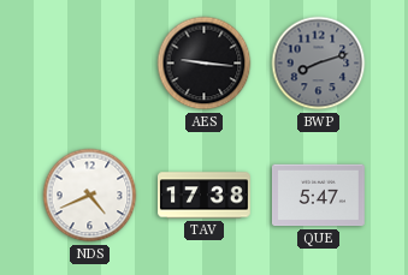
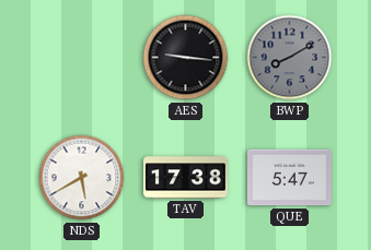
BWP: 8:12 -> 8:10
NDS: 4:41 -> 5:40
